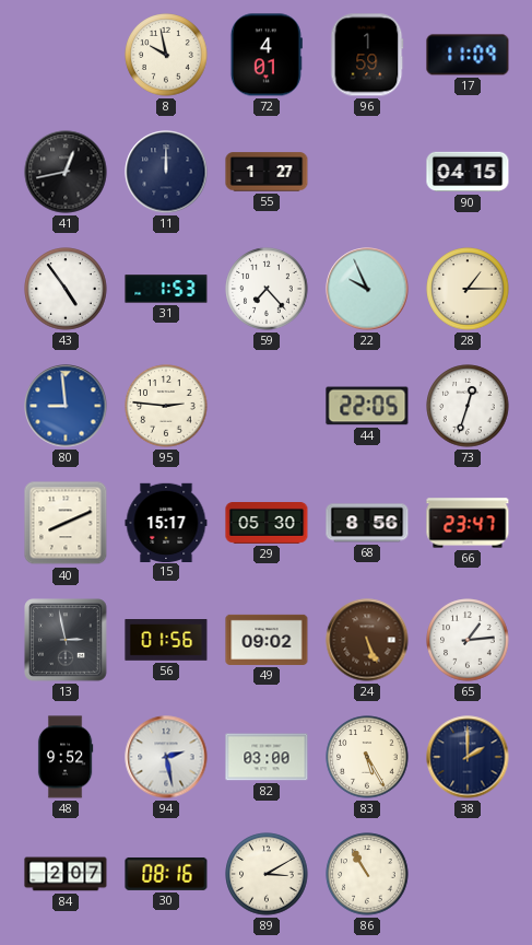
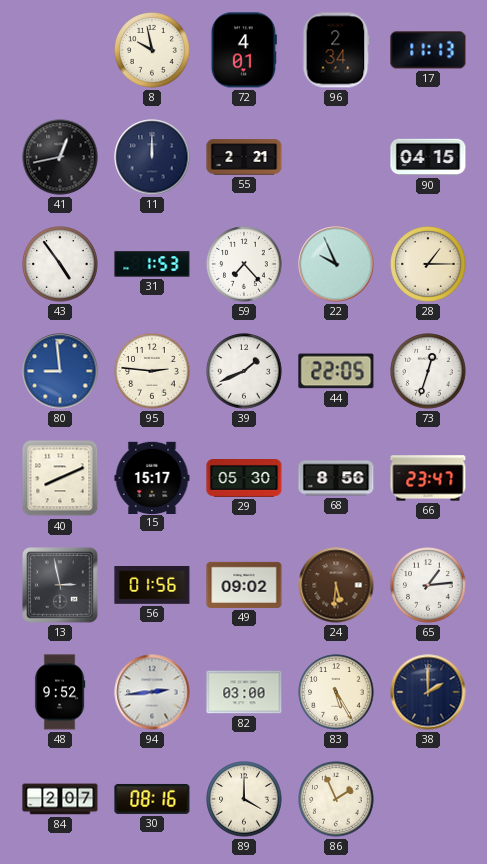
96: 1:59 -> 2:34
17: 11:09 -> 11:13
55: 1:27 -> 2:21
39: none -> 1:41
24: 5:26 -> 5:31
94: 2:28 -> 2:44
89: 3:10 -> 4:00
86: 10:55 -> 1:56
